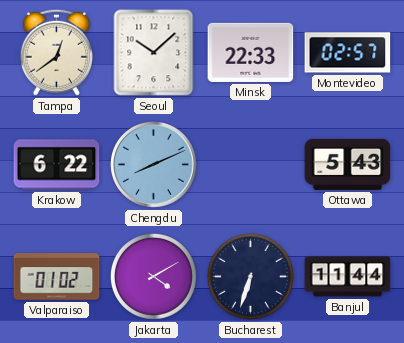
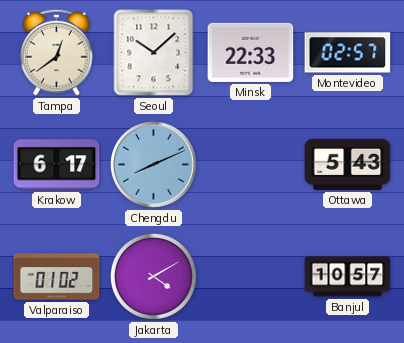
Krakow: 6:22 -> 6:17
Bucharest: 6:33 -> none
Banjul: 11:44 -> 10:57
